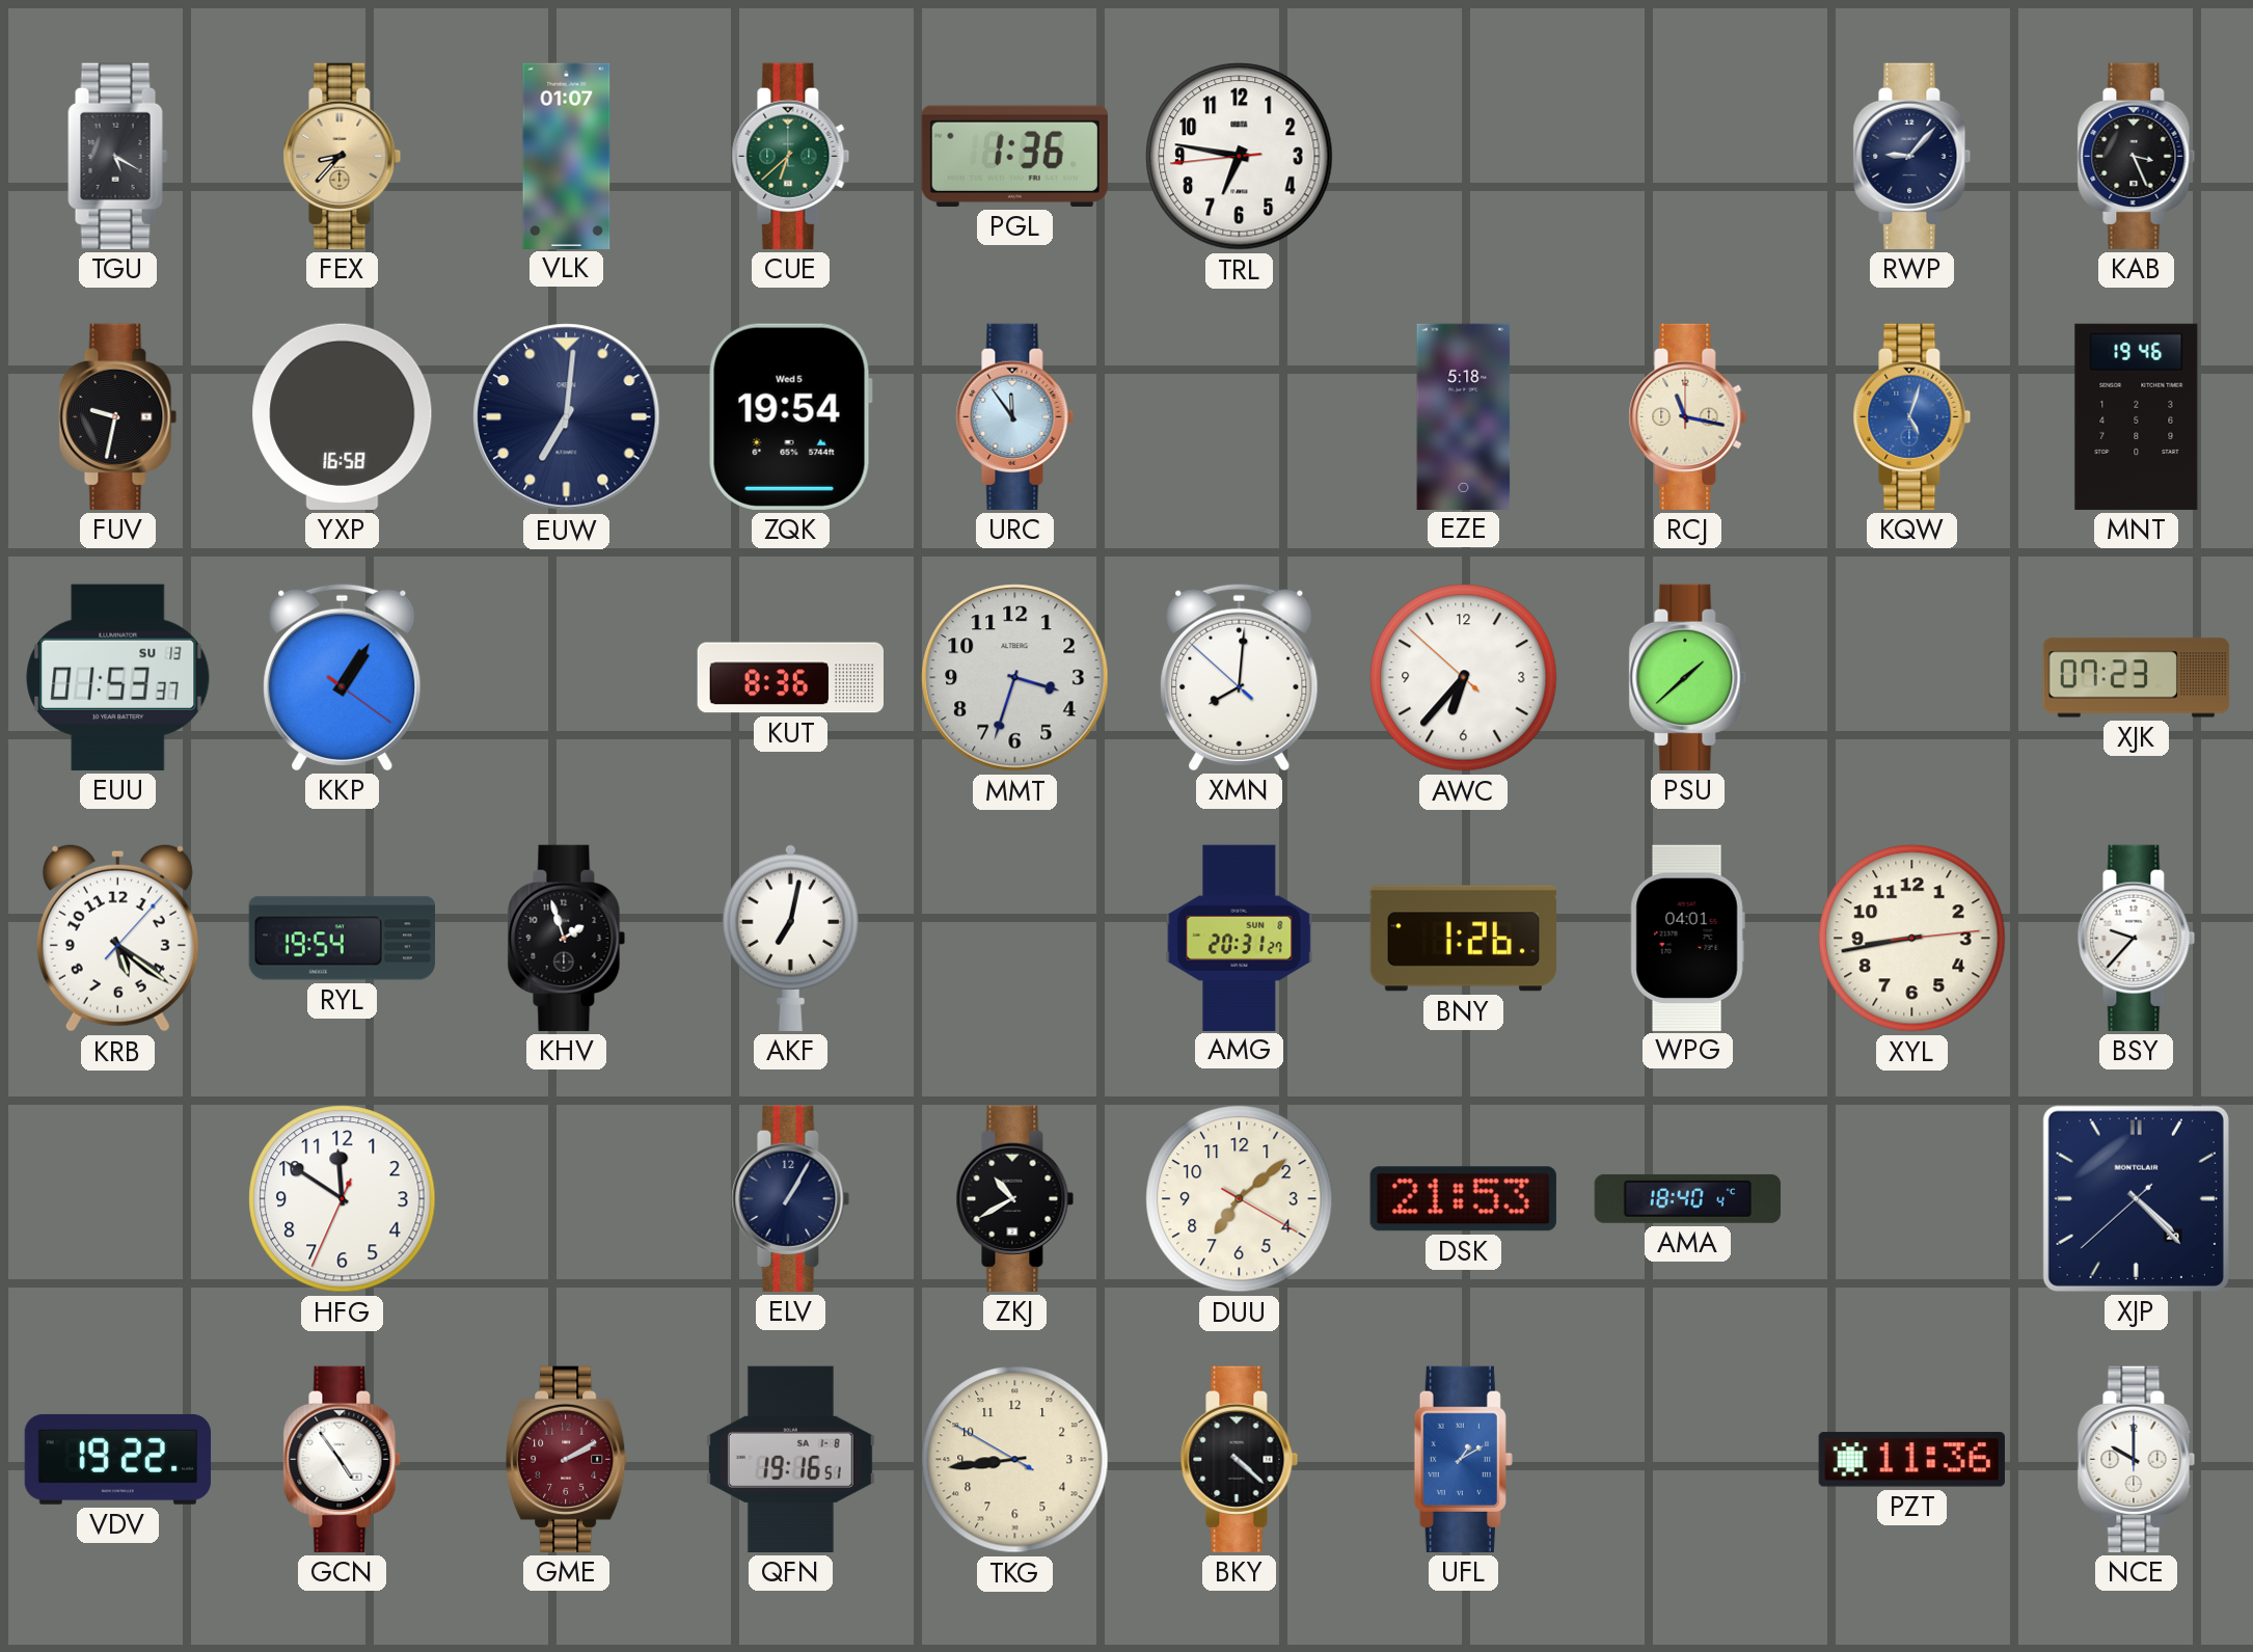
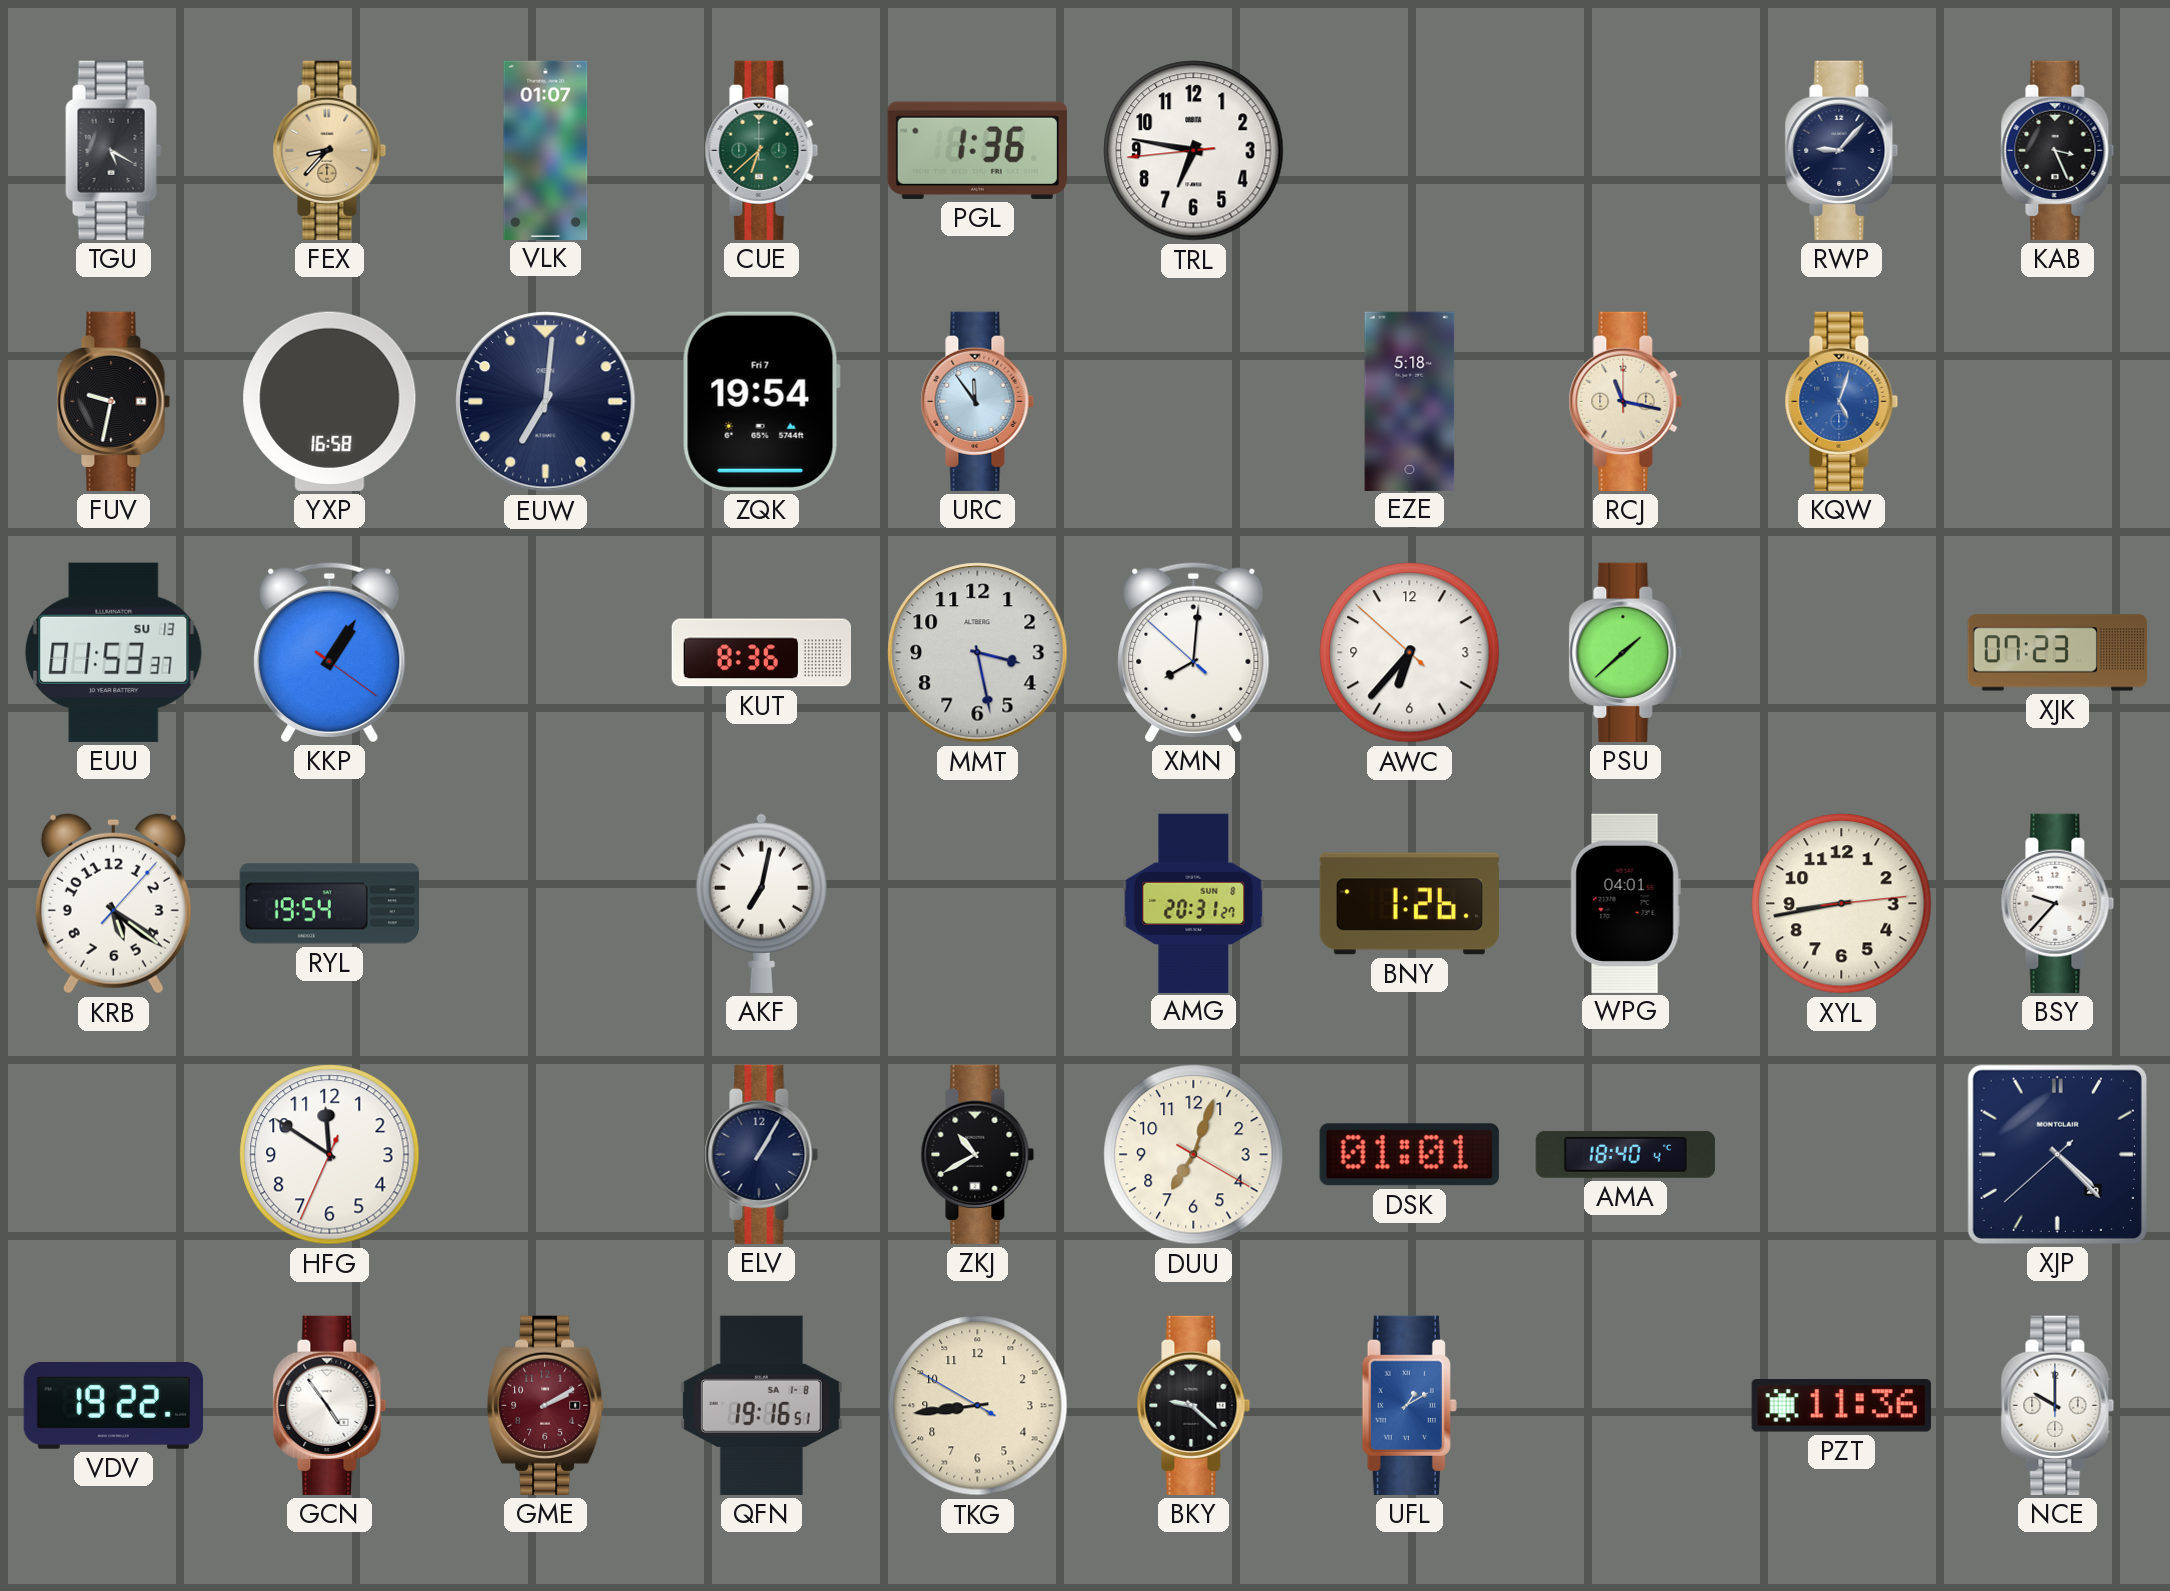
ZQK date: Wed 5 -> Fri 7
MNT: 19:46 -> none
MMT: 3:33 -> 3:28
KHV: 1:57 -> none
DUU: 7:08 -> 7:03
DSK: 21:53 -> 01:01
BKY: 4:22 -> 9:22
